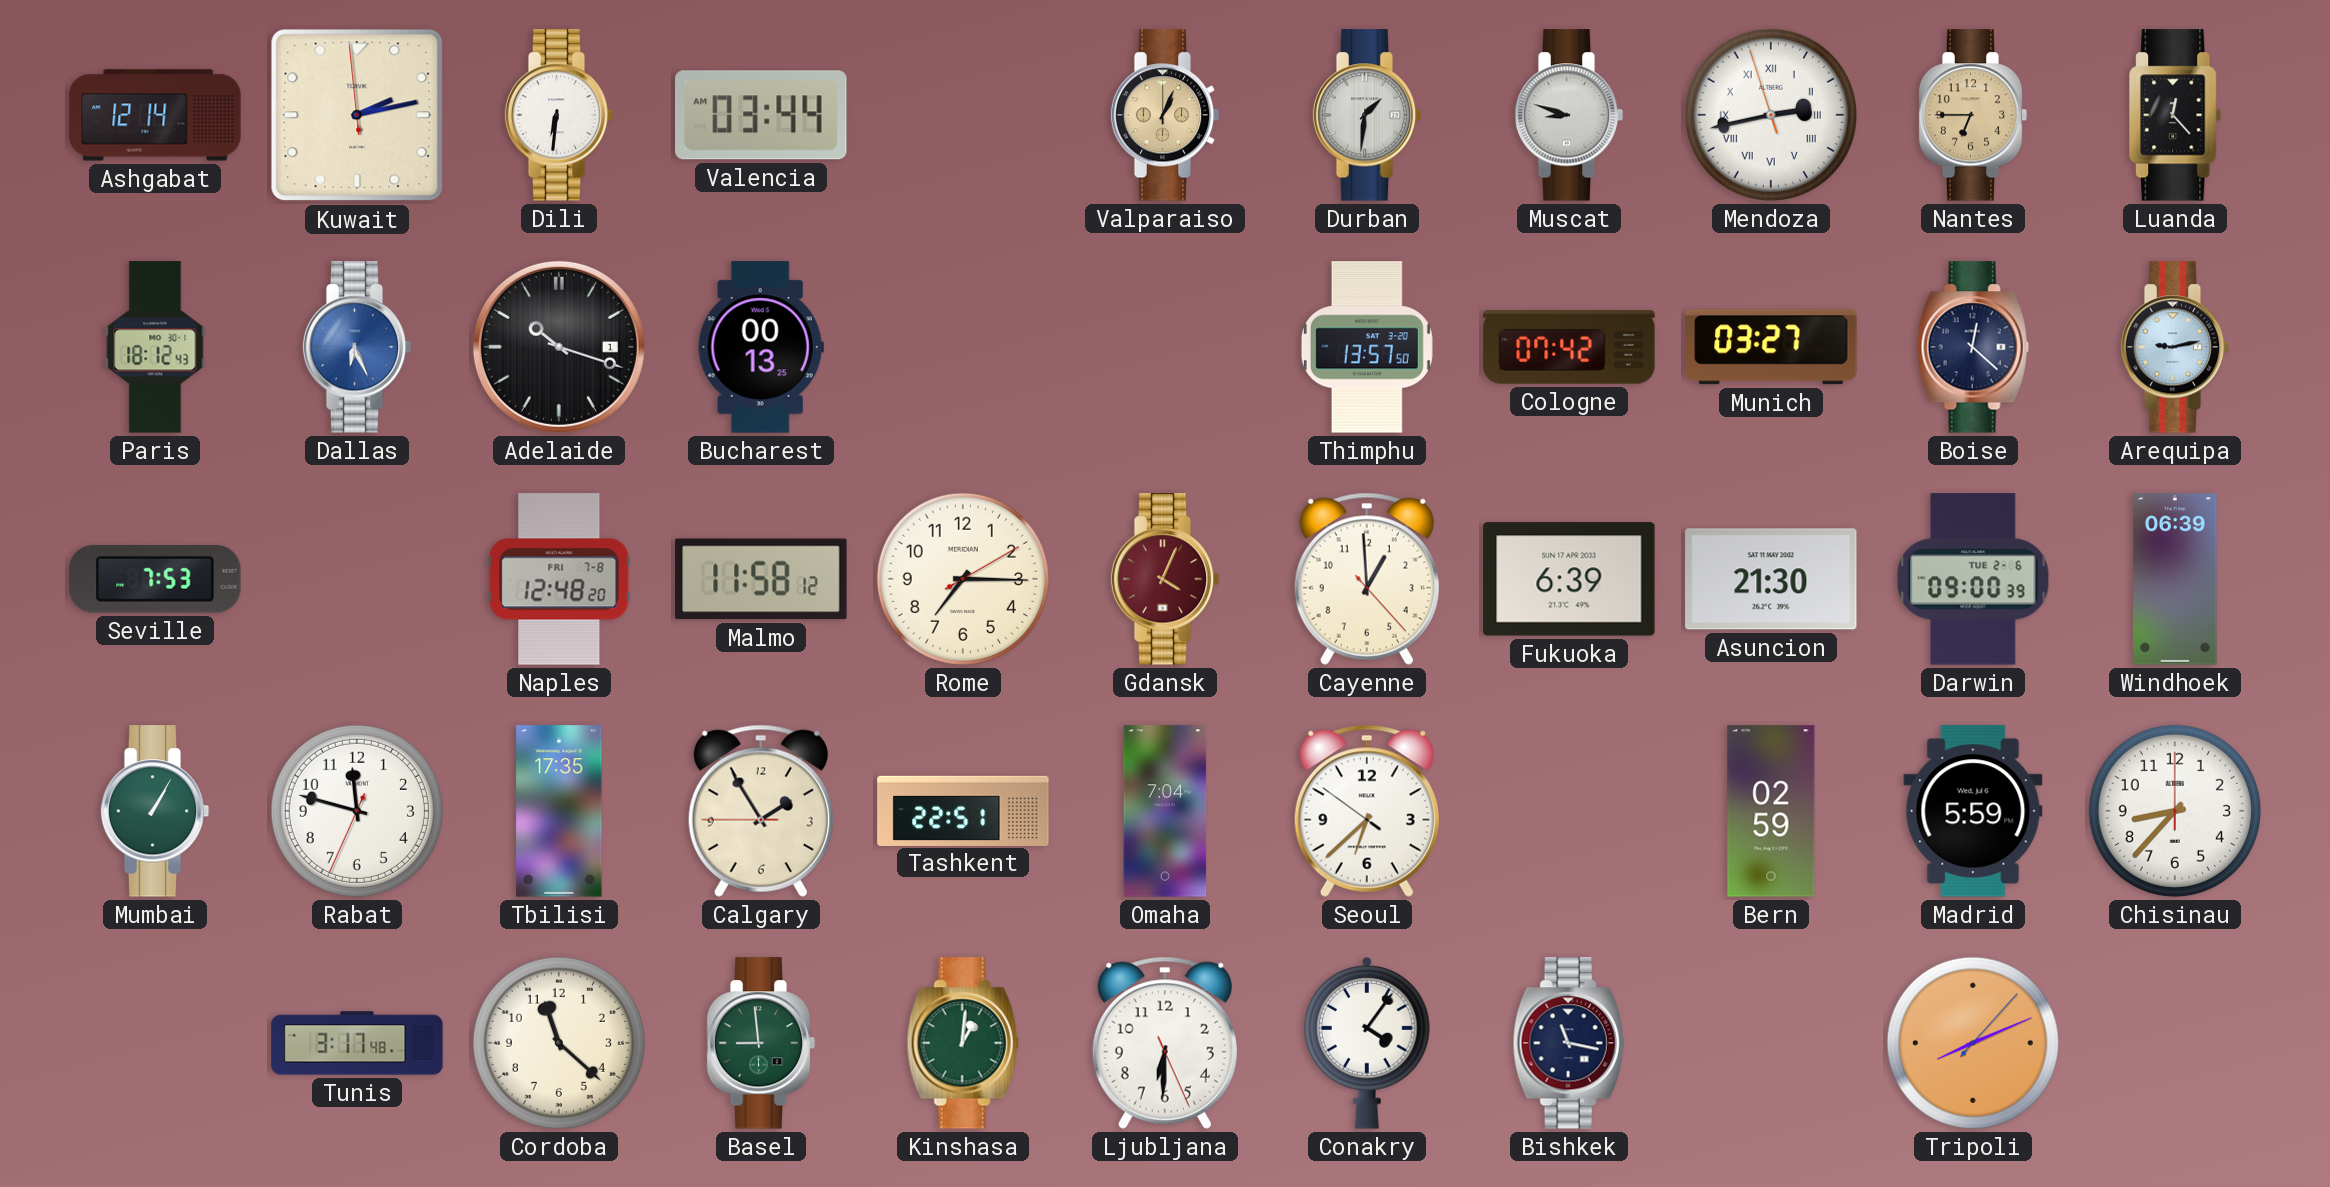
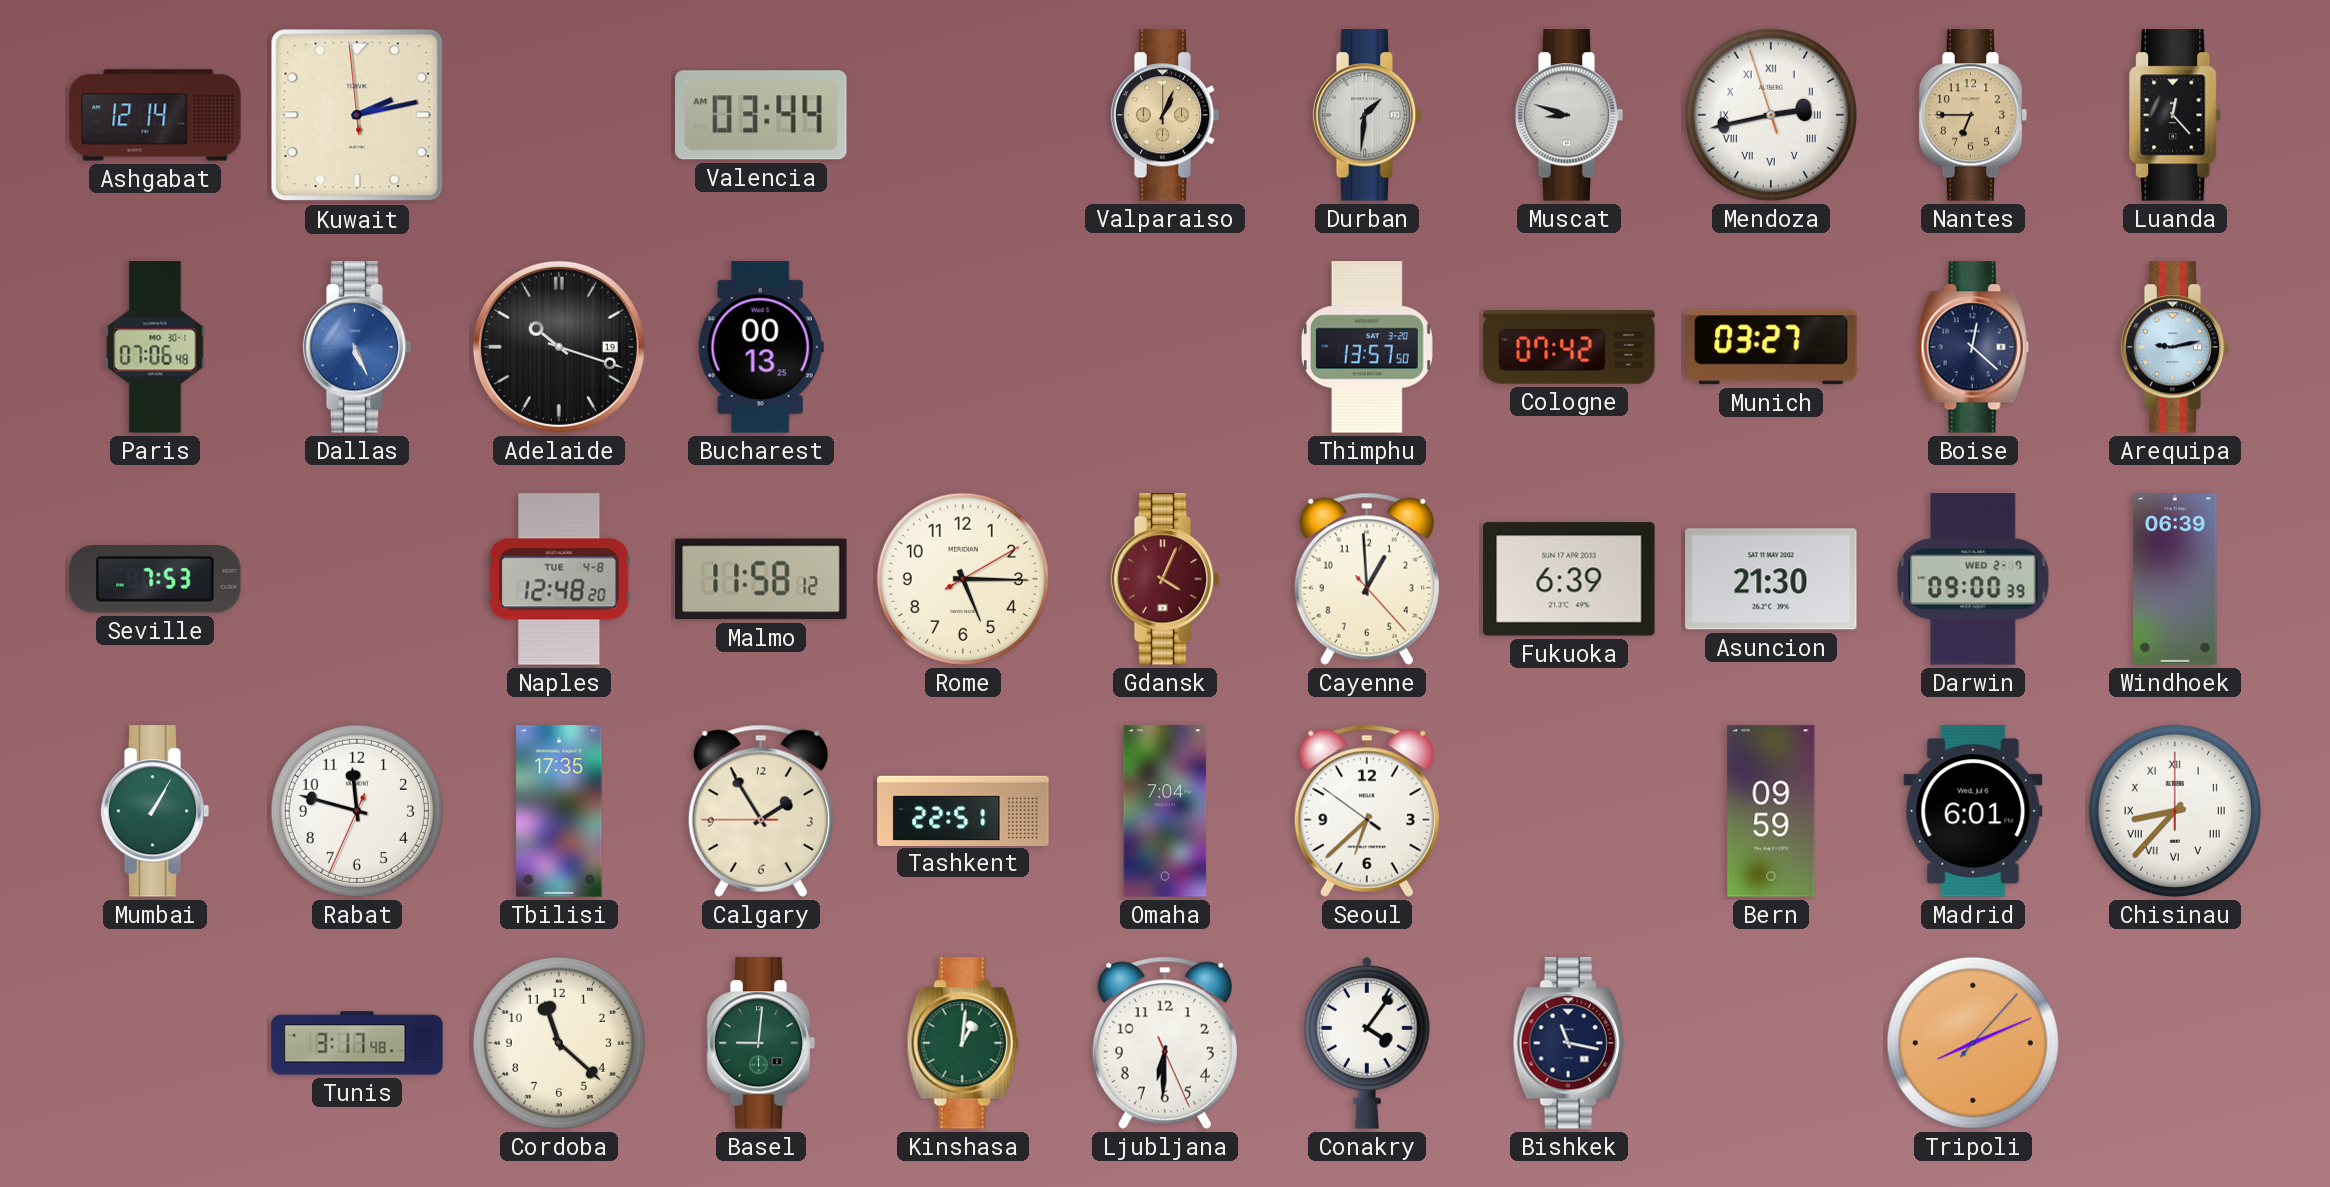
Dili: 6:31 -> none
Paris: 18:12 -> 07:06
Dallas: 6:26 -> 5:26
Adelaide date: 1 -> 19
Naples date: FRI 7-8 -> TUE 4-8
Rome: 7:15 -> 5:15
Darwin date: TUE 2-6 -> WED 2-7
Bern: 02:59 -> 09:59
Madrid: 5:59 -> 6:01
Chisinau numerals: Arabic -> Roman
Basel: 8:59 -> 9:01
